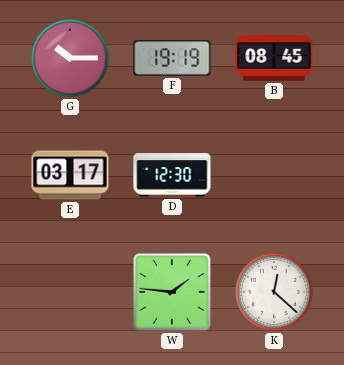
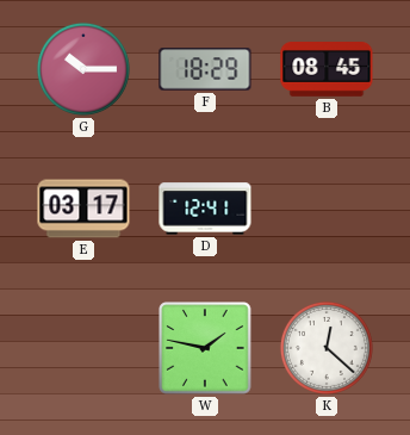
F: 19:19 -> 18:29
D: 12:30 -> 12:41
W: 1:46 -> 1:47
